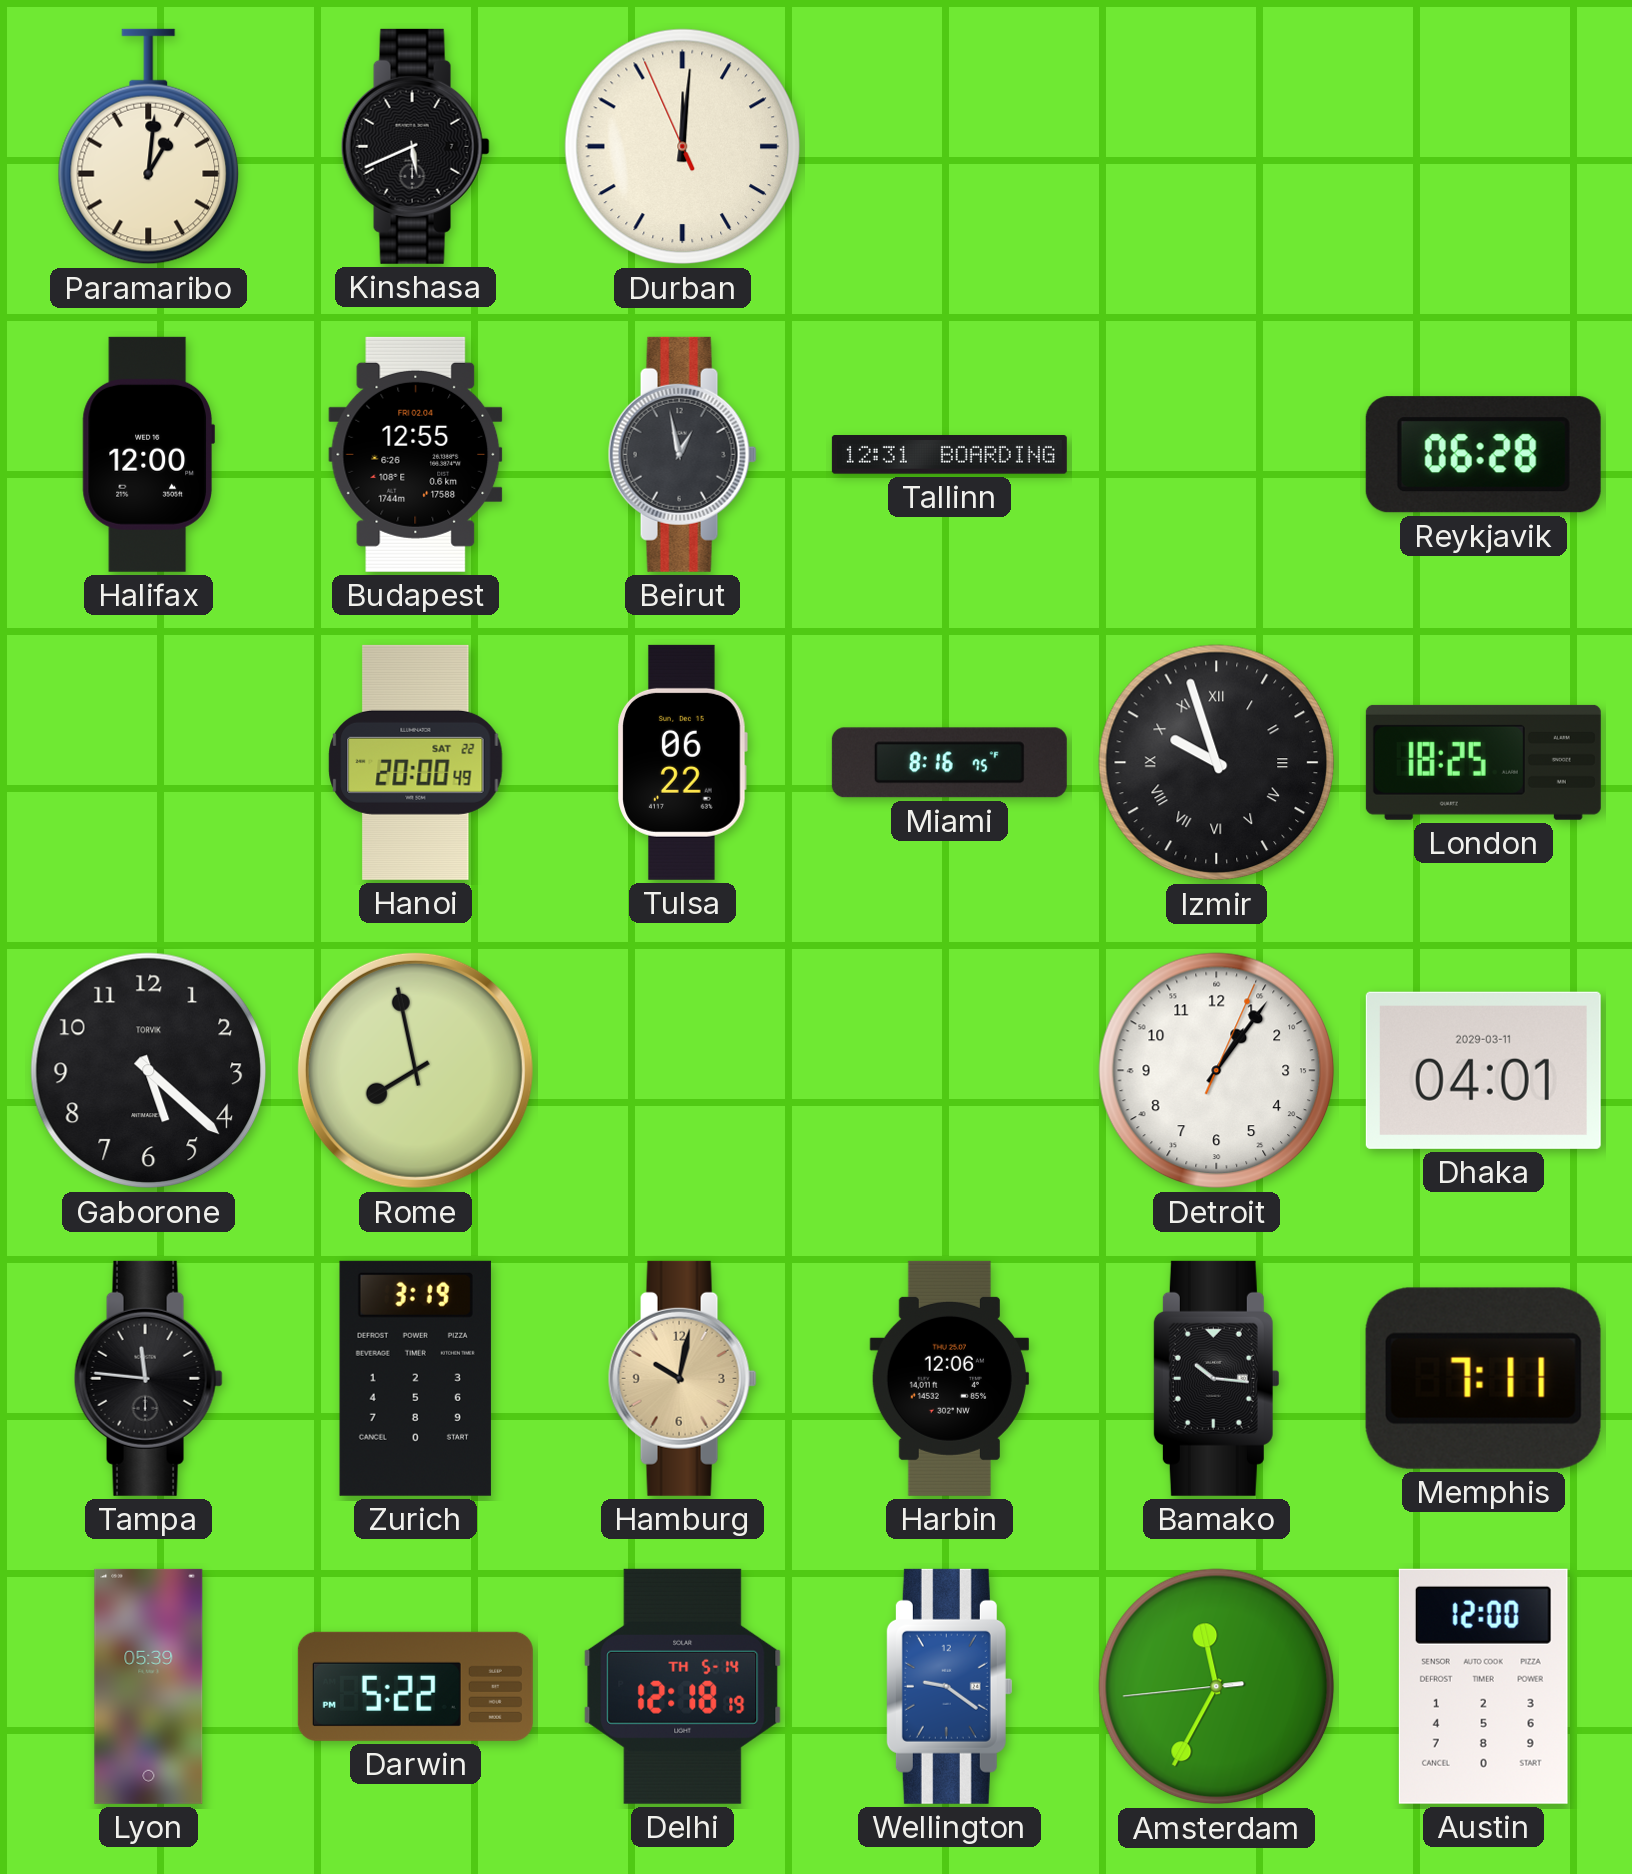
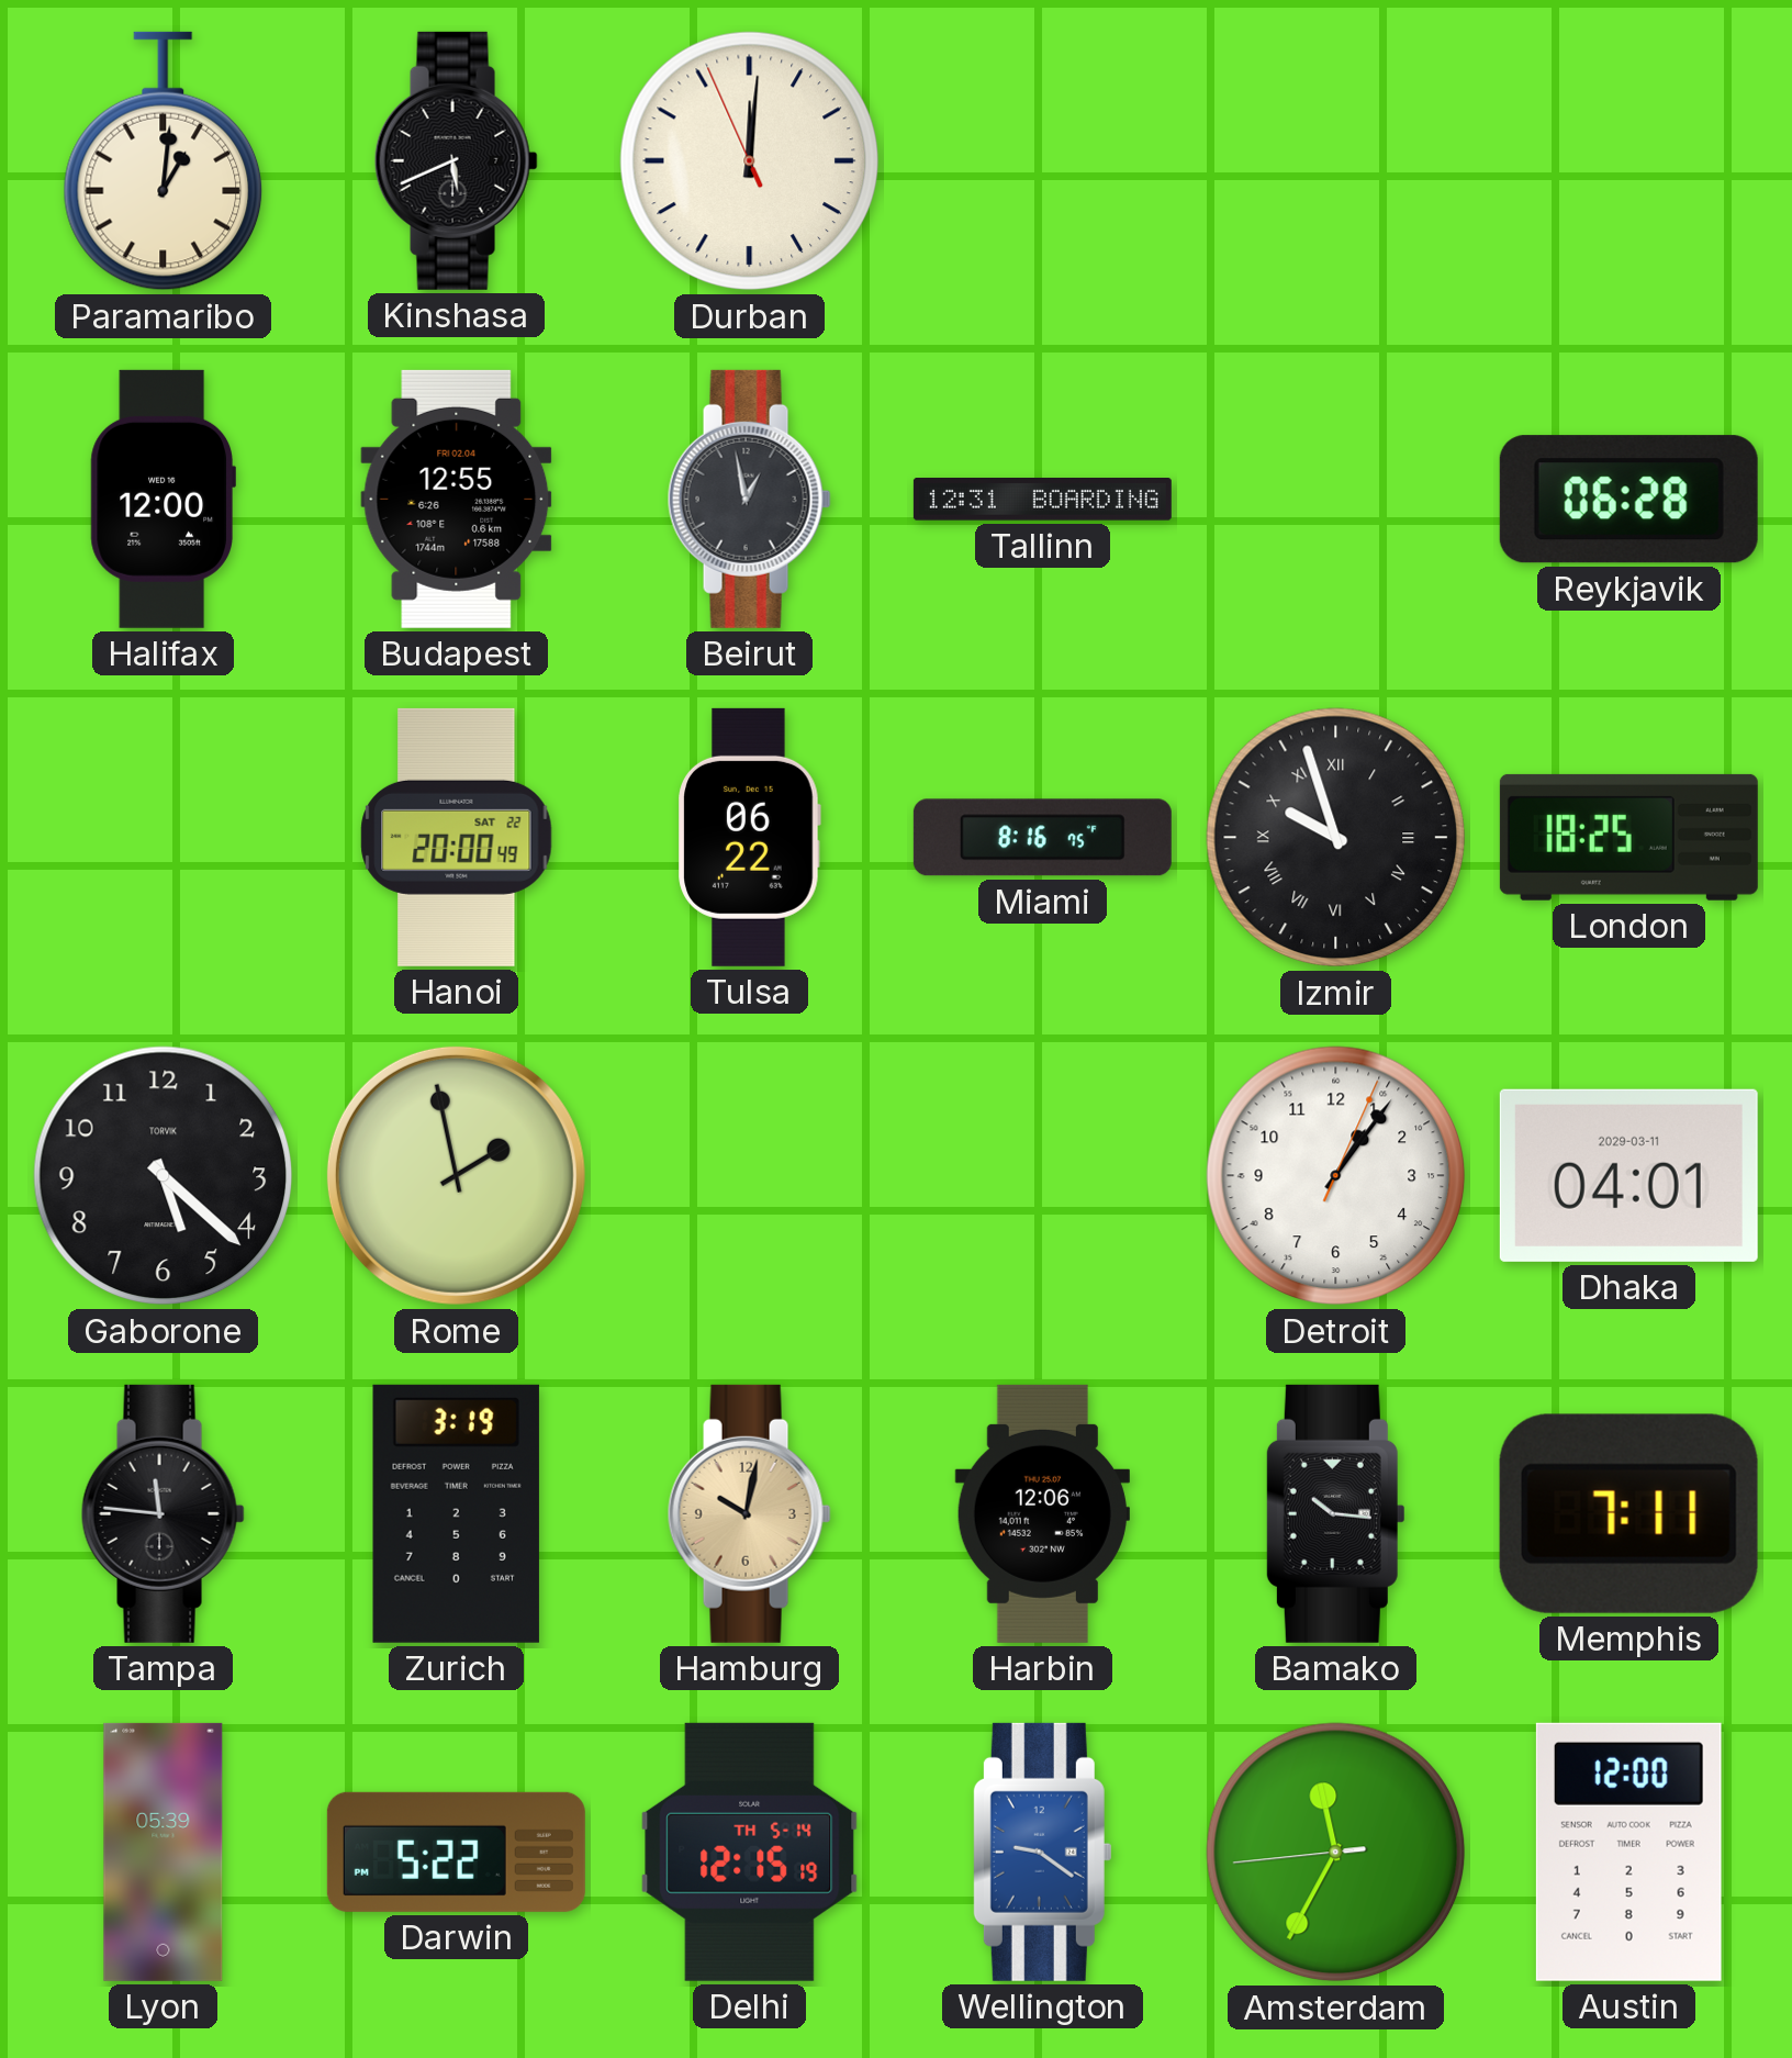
Rome: 7:58 -> 1:58
Delhi: 12:18 -> 12:15
